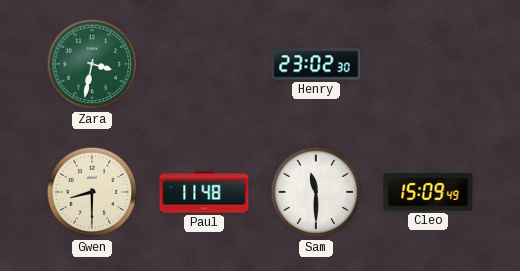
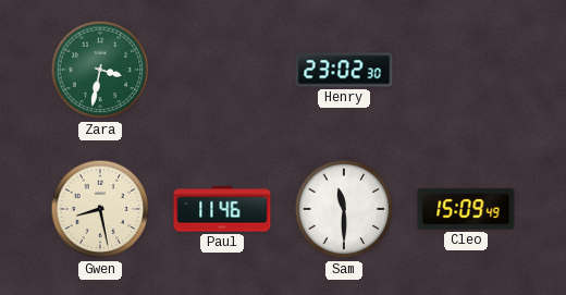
Gwen: 8:30 -> 8:28
Paul: 11:48 -> 11:46
